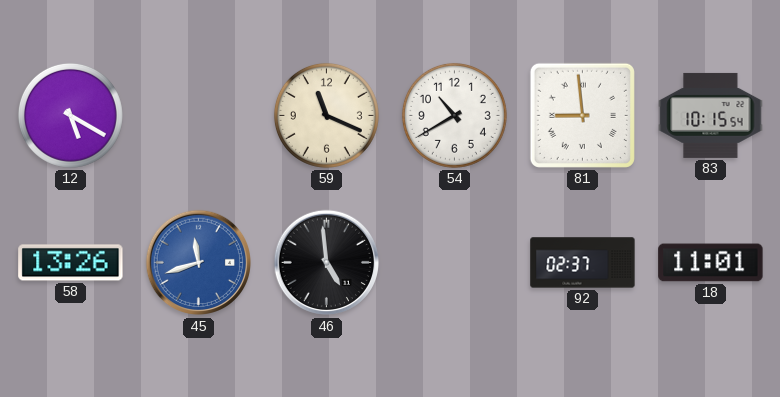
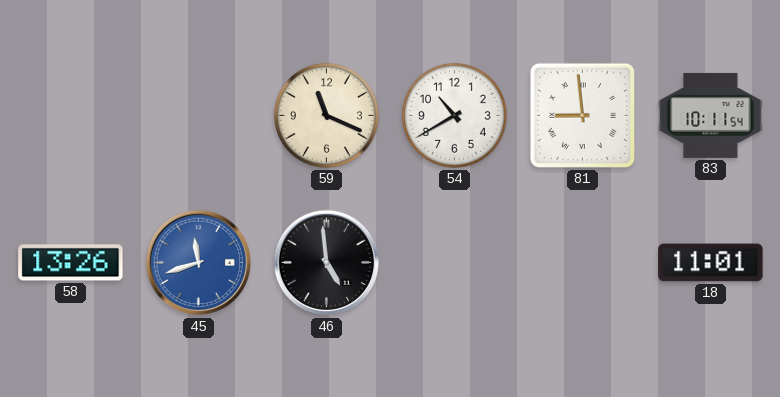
12: 5:20 -> none
83: 10:15 -> 10:11
92: 02:37 -> none
